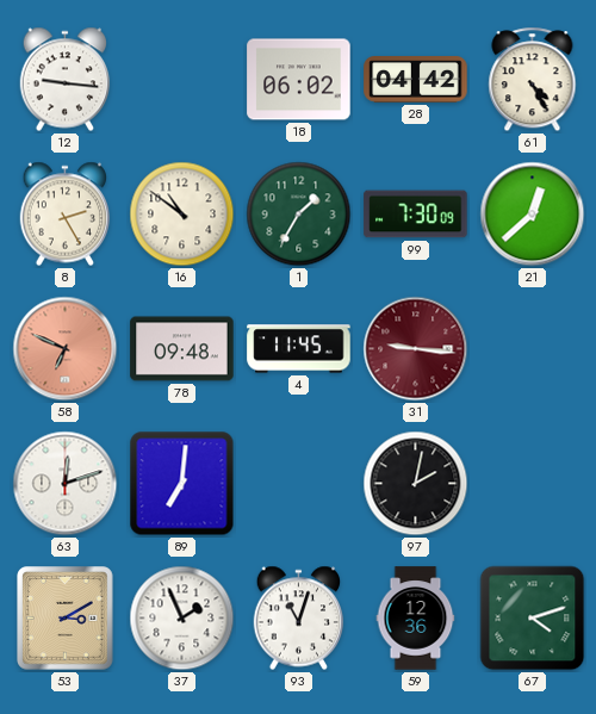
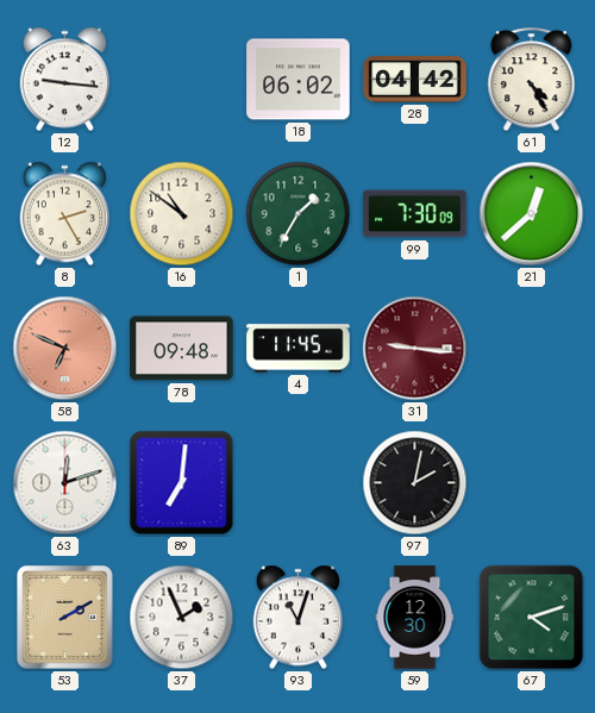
53: 3:10 -> 2:10
59: 12:36 -> 12:30
